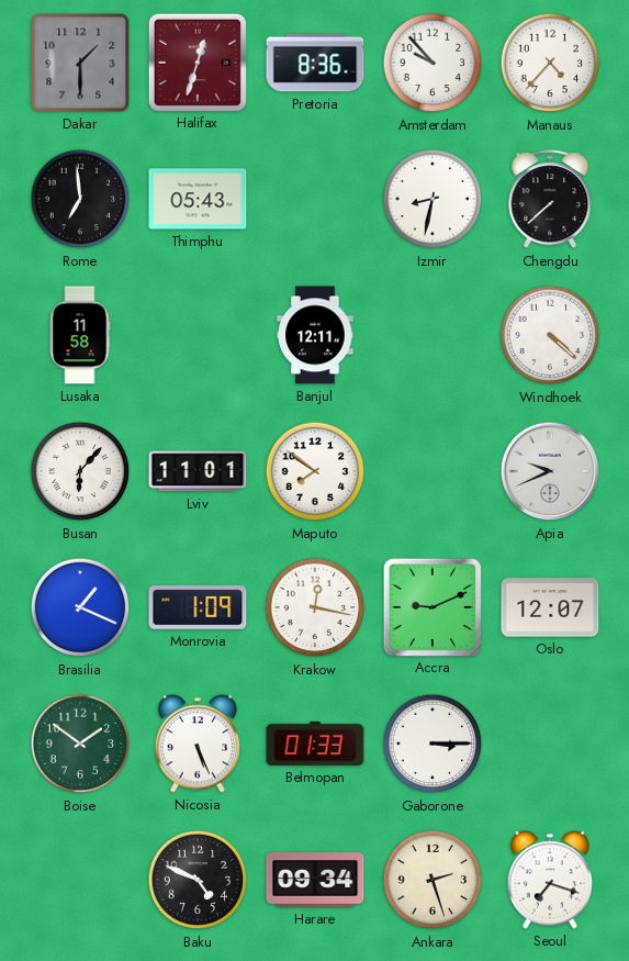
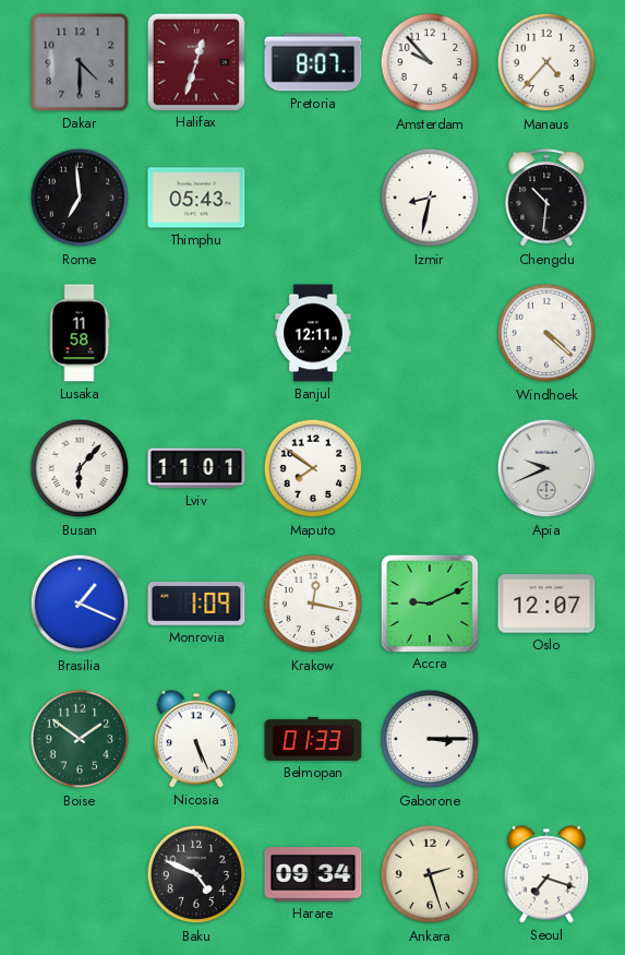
Dakar: 1:30 -> 4:30
Pretoria: 8:36 -> 8:07
Chengdu: 7:38 -> 10:31
